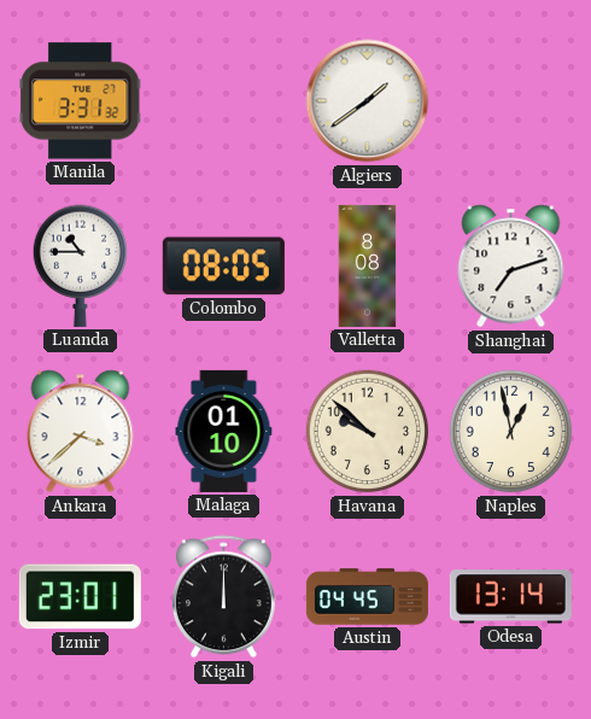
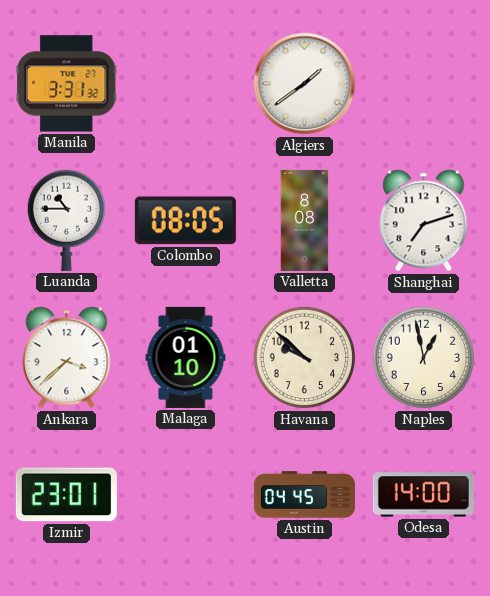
Kigali: 12:00 -> none
Odesa: 13:14 -> 14:00
